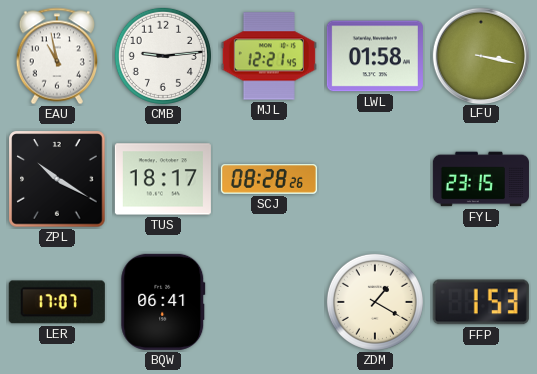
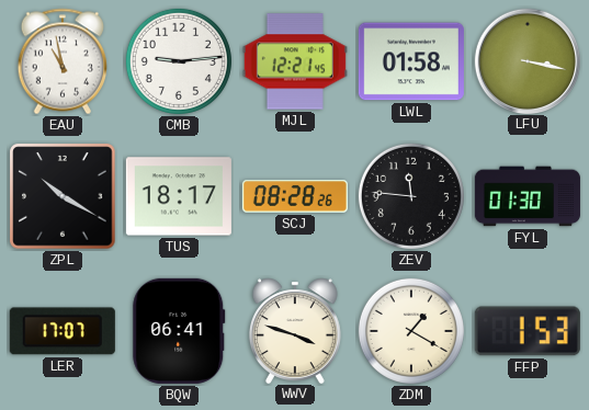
ZEV: none -> 11:46
FYL: 23:15 -> 01:30
WWV: none -> 3:48
